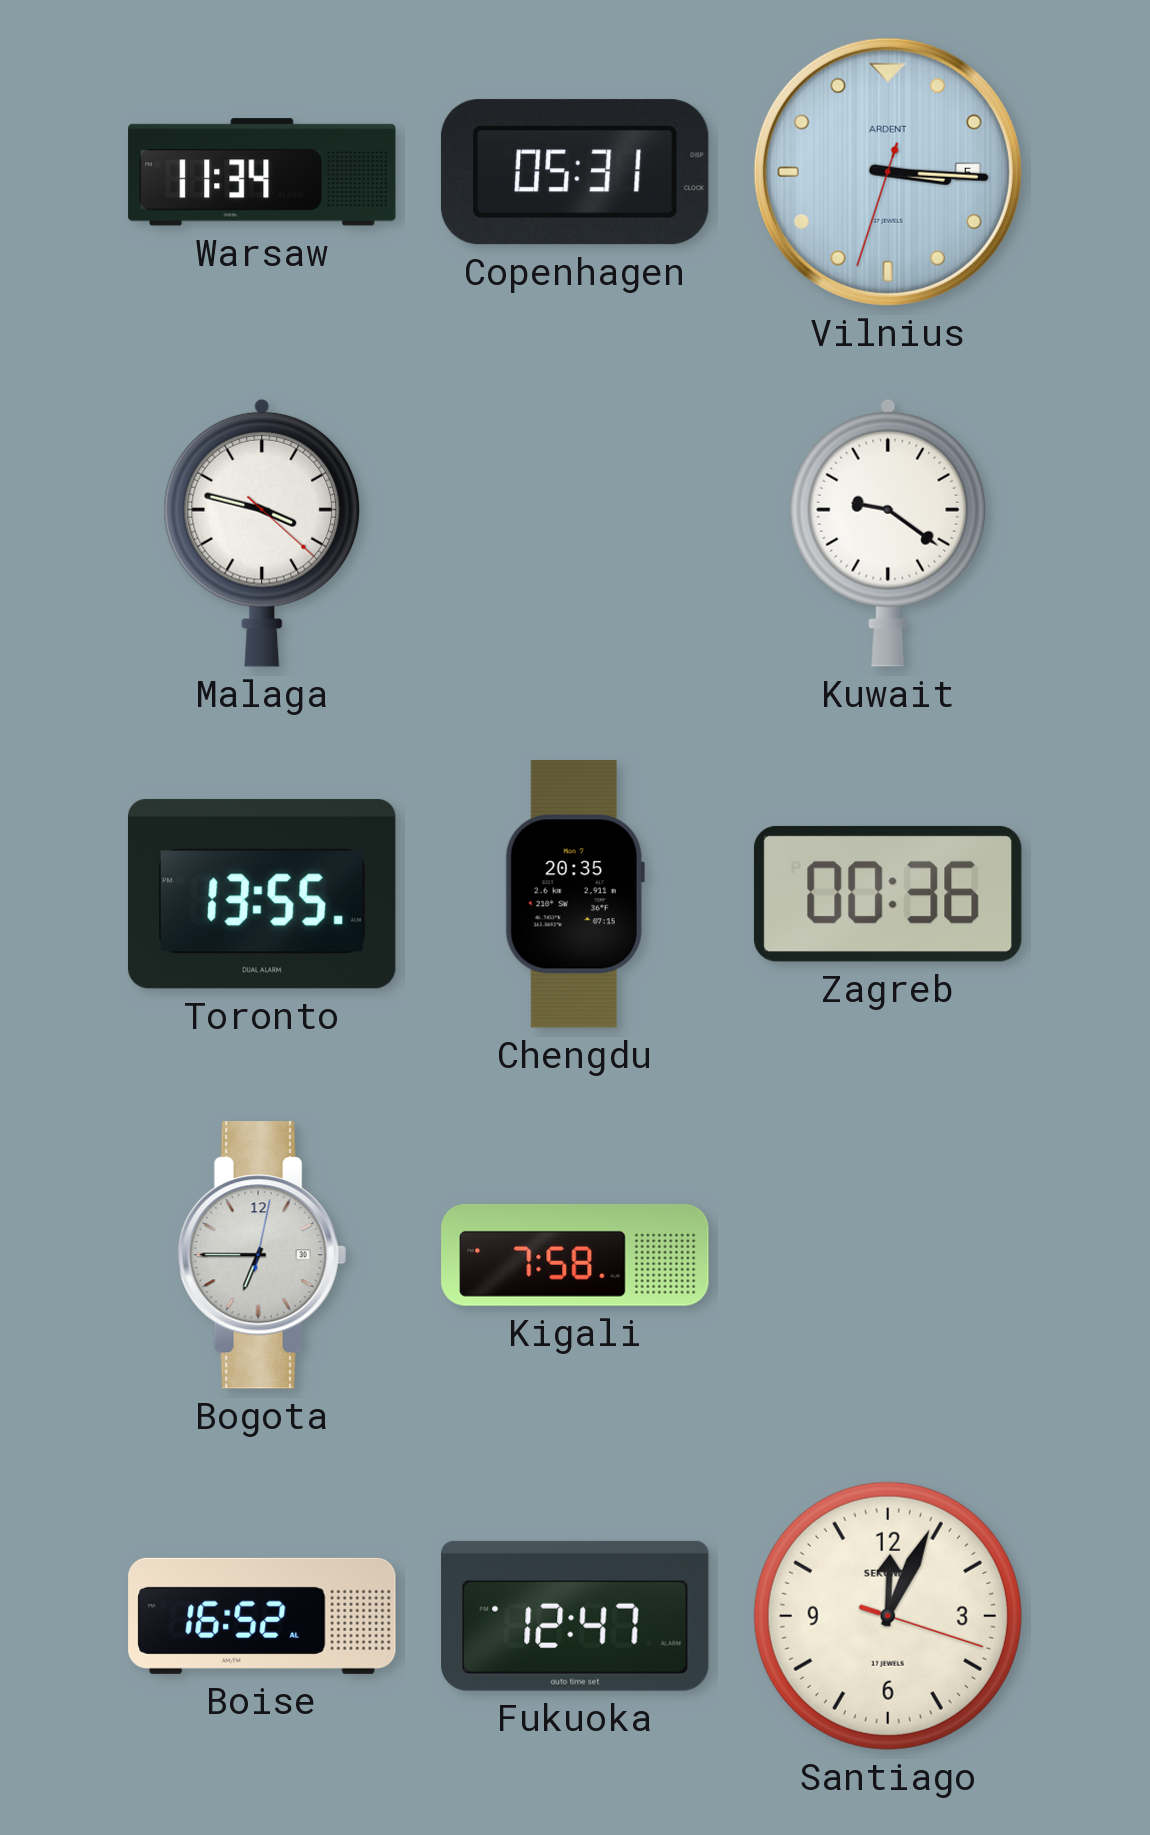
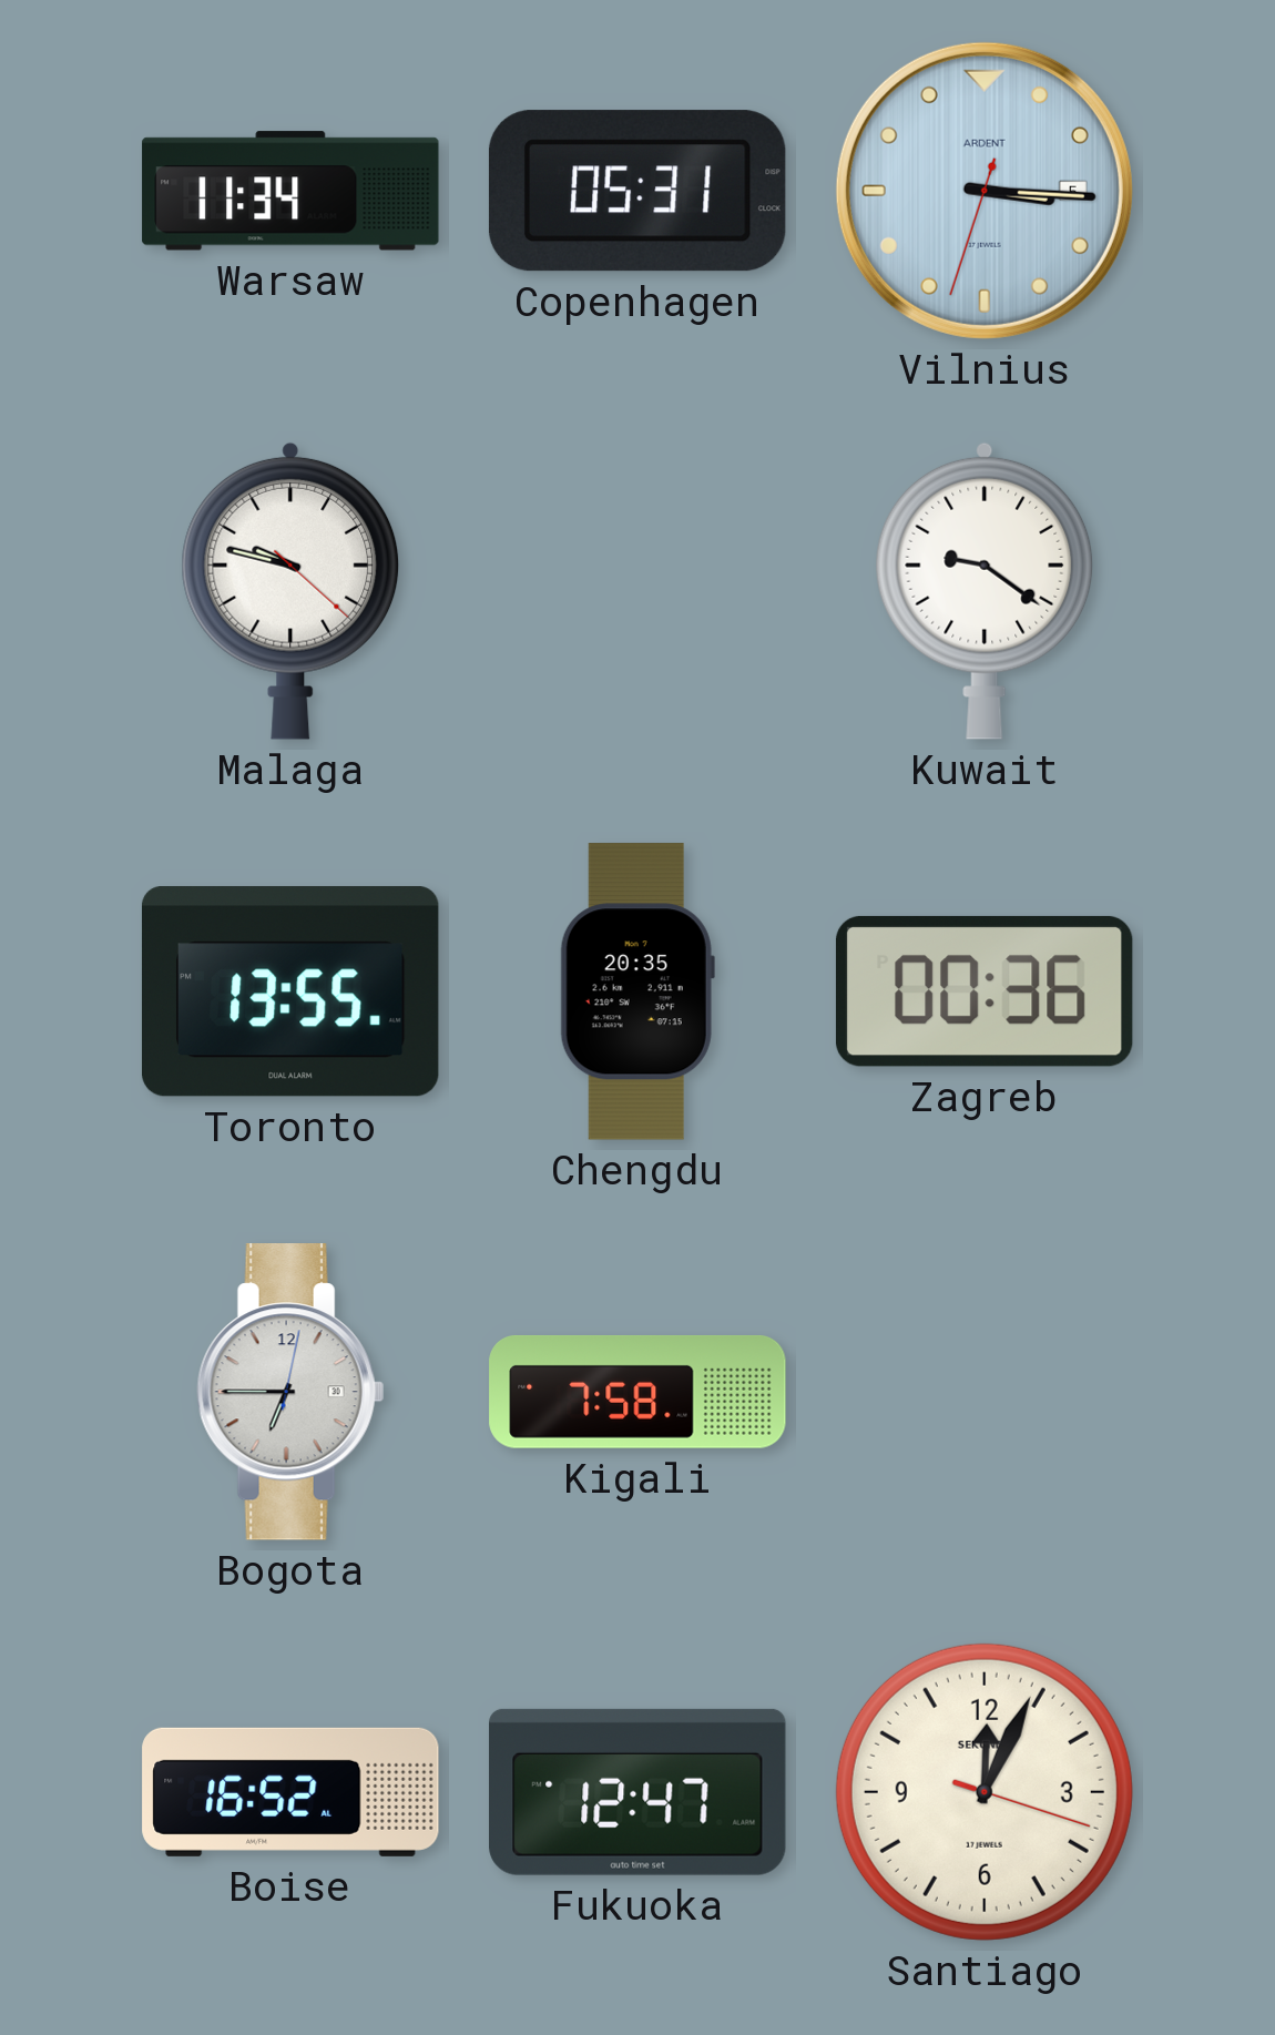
Malaga: 3:47 -> 9:47
